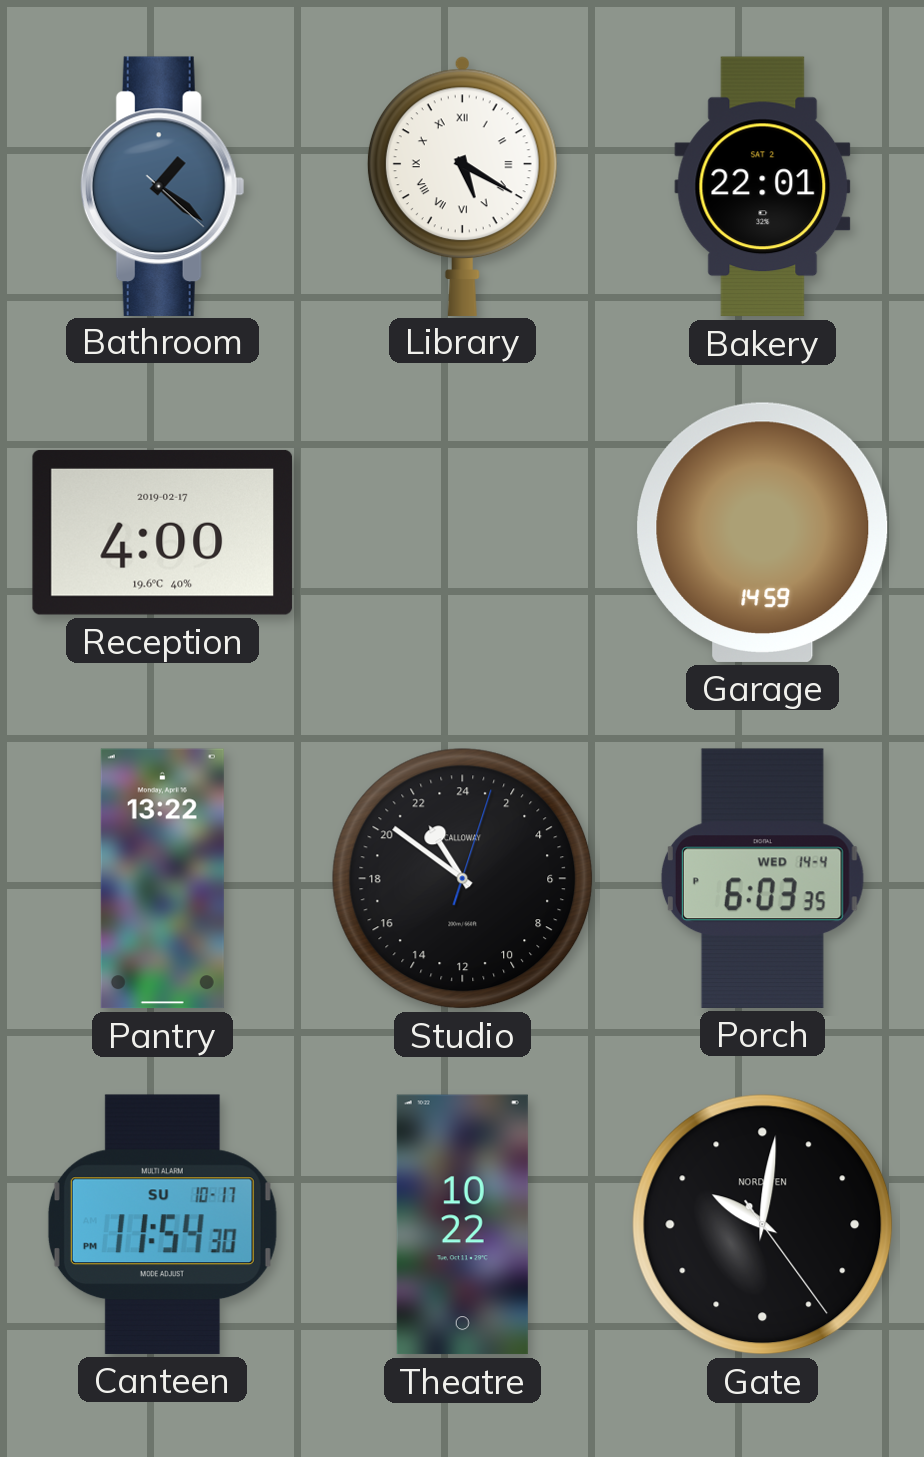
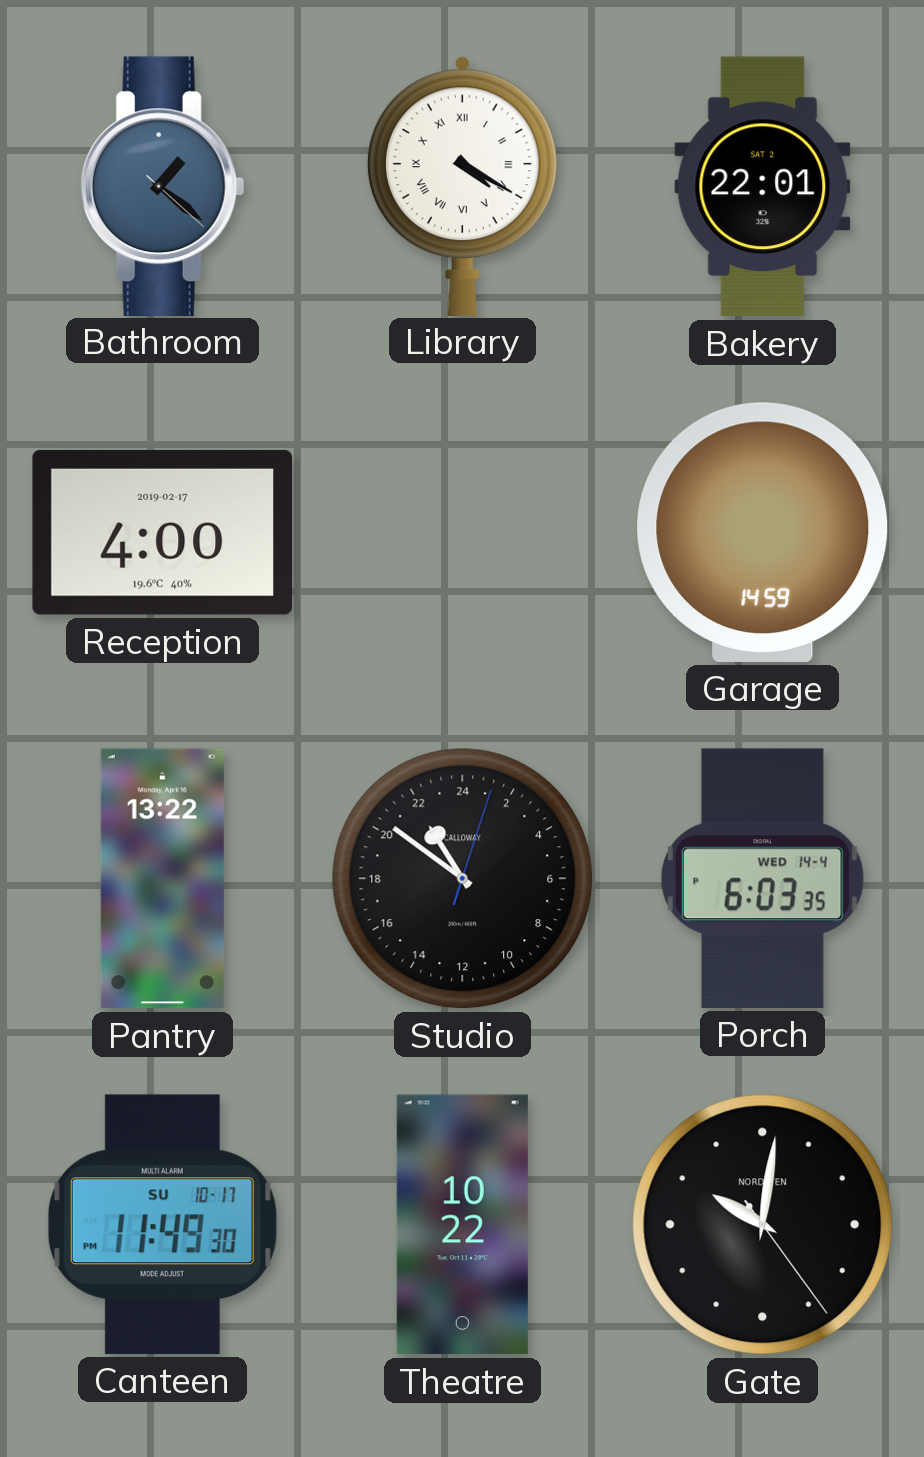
Library: 5:20 -> 4:20
Canteen: 11:54 -> 11:49
